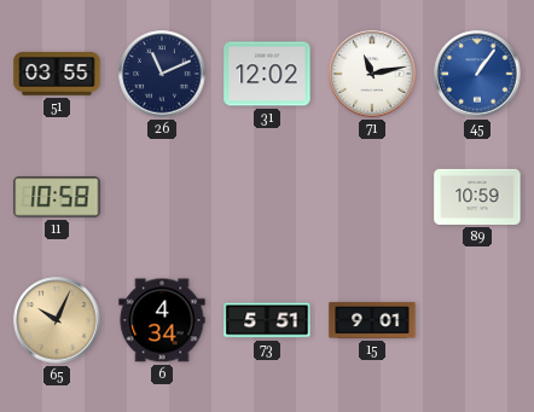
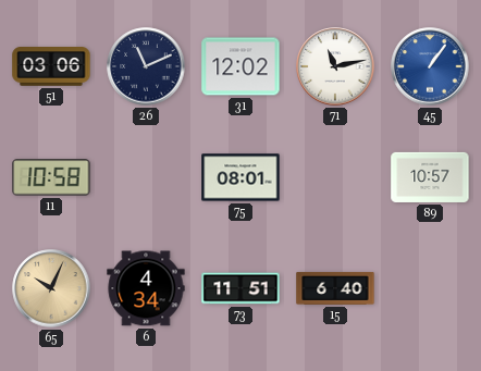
51: 03:55 -> 03:06
75: none -> 08:01
89: 10:59 -> 10:57
73: 5:51 -> 11:51
15: 9:01 -> 6:40
